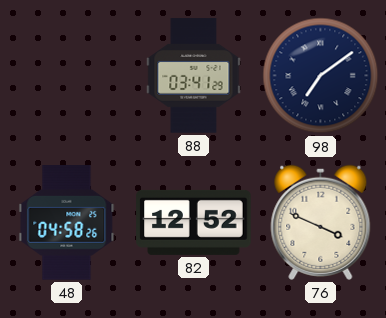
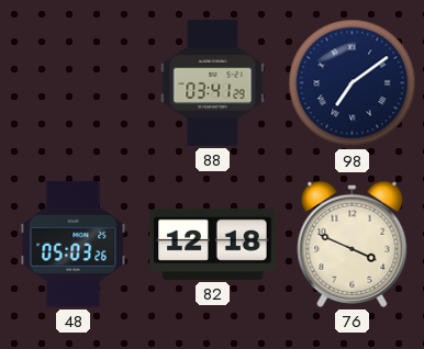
48: 04:58 -> 05:03
82: 12:52 -> 12:18
